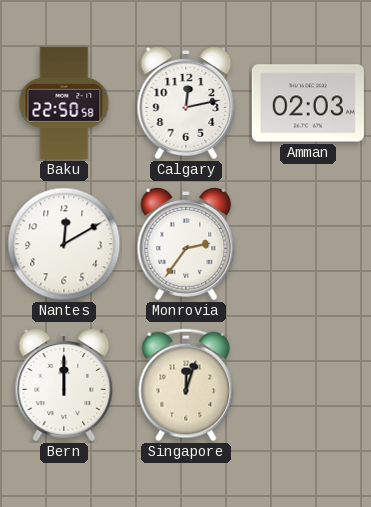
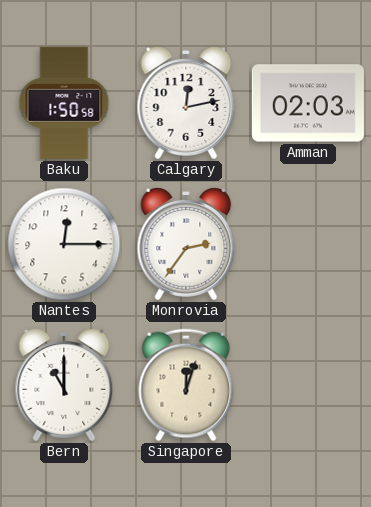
Baku: 22:50 -> 1:50
Nantes: 12:10 -> 12:15
Bern: 12:00 -> 11:00
